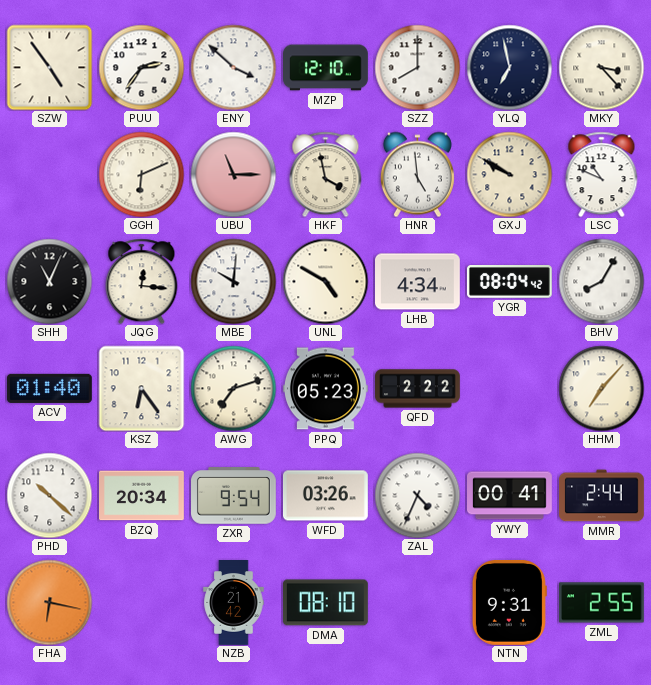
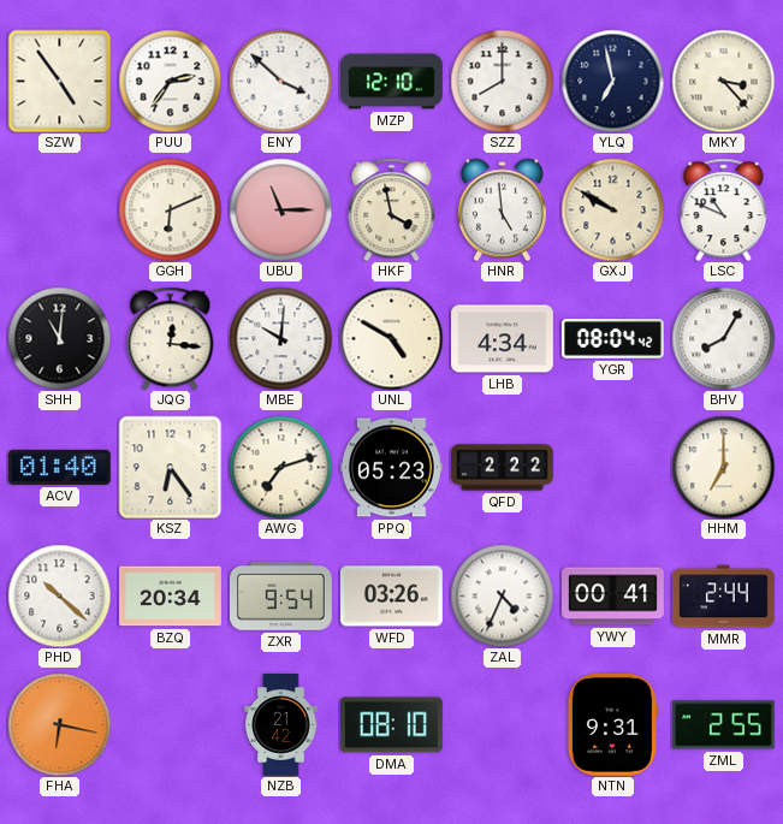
SHH: 11:04 -> 11:01
HHM: 7:07 -> 7:00
